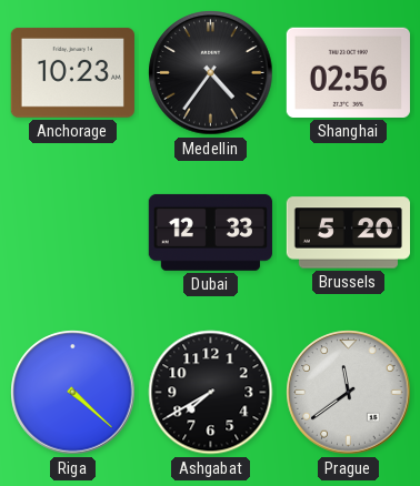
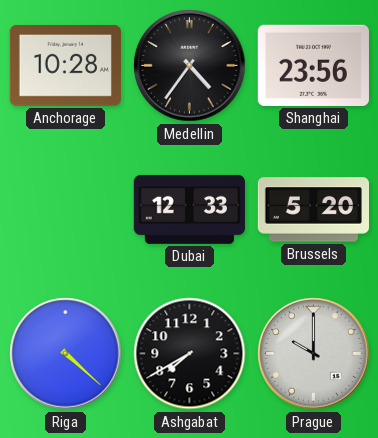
Anchorage: 10:23 -> 10:28
Shanghai: 02:56 -> 23:56
Prague: 11:39 -> 10:00
